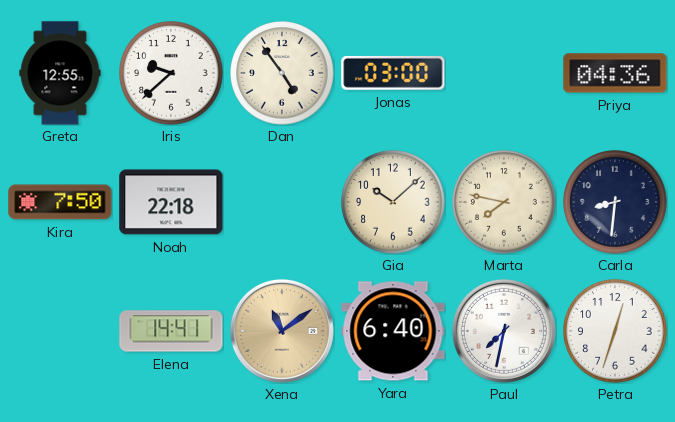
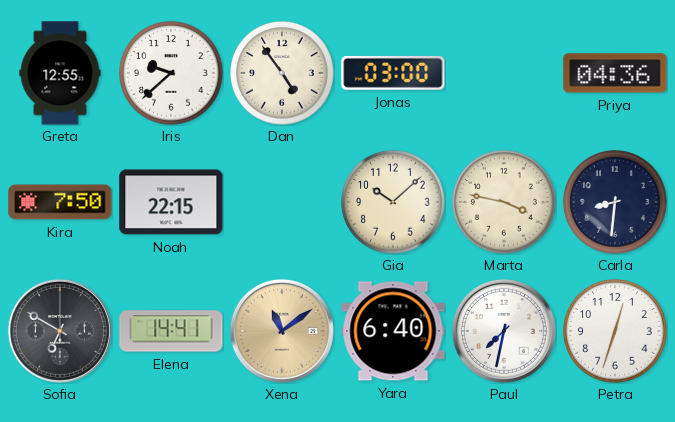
Noah: 22:18 -> 22:15
Marta: 7:47 -> 3:47
Sofia: none -> 6:50
